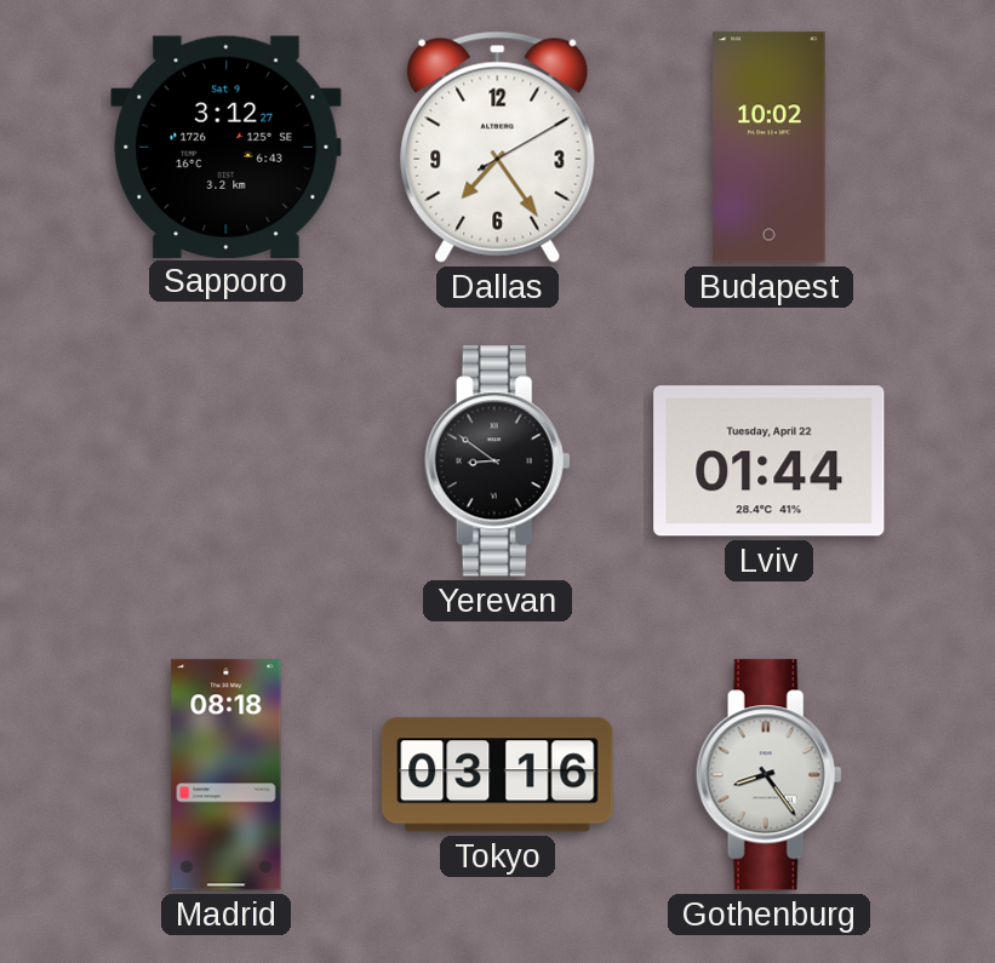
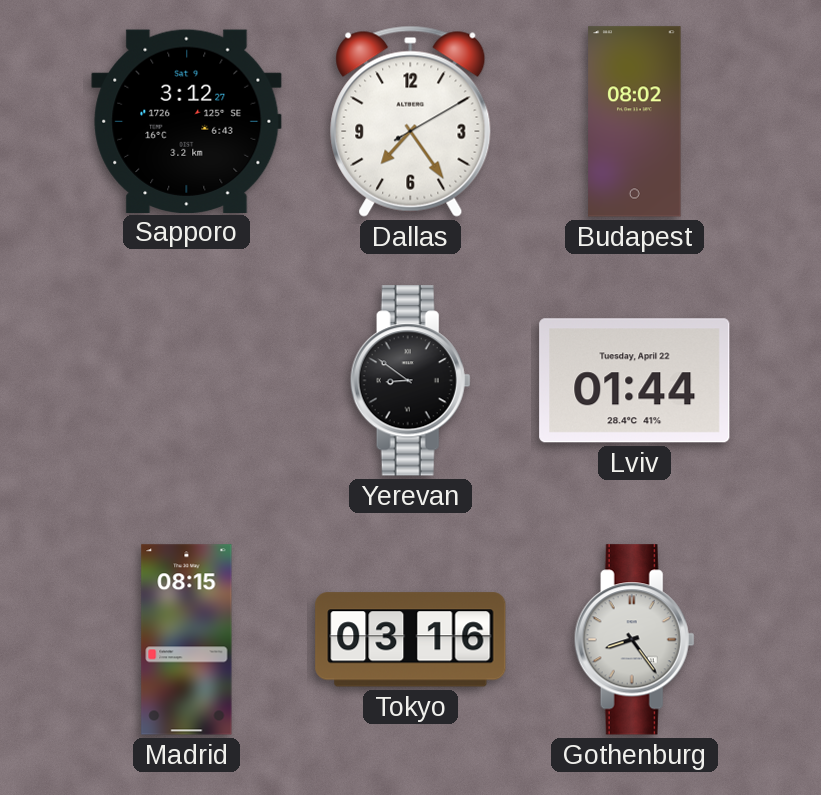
Budapest: 10:02 -> 08:02
Madrid: 08:18 -> 08:15
